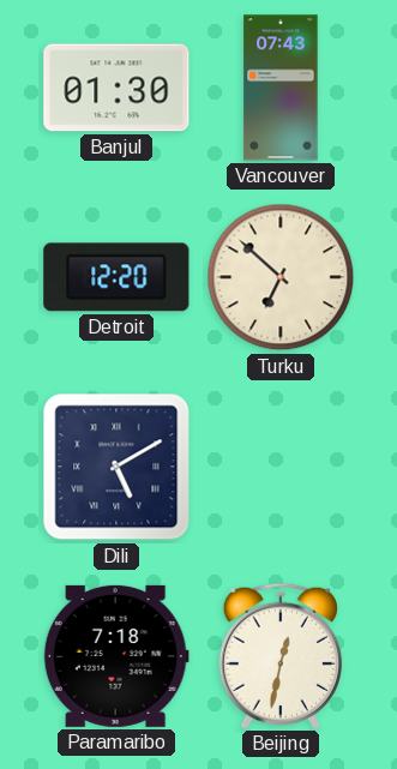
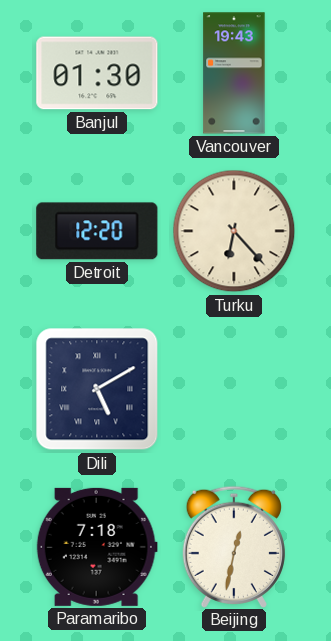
Vancouver: 07:43 -> 19:43
Turku: 6:52 -> 6:23
